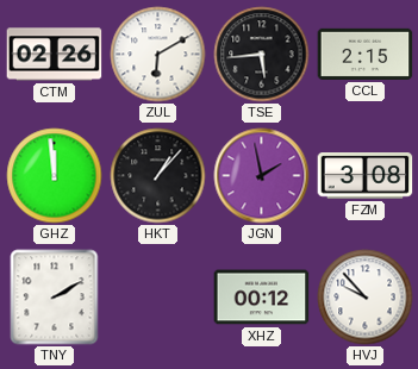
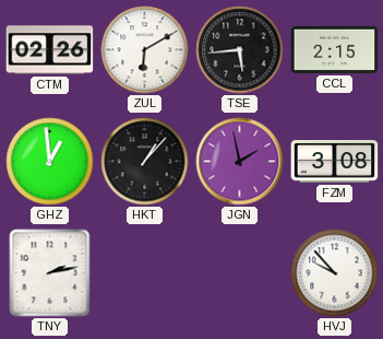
GHZ: 11:59 -> 12:59
TNY: 2:10 -> 2:13
XHZ: 00:12 -> none
